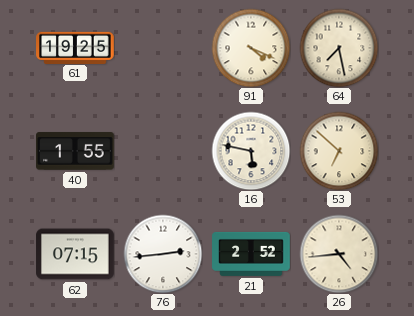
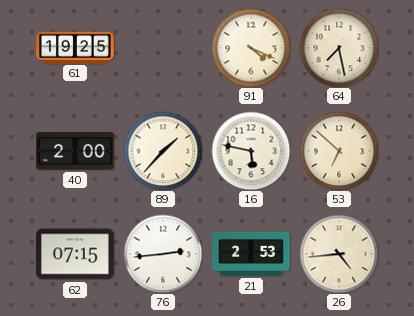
40: 1:55 -> 2:00
89: none -> 1:37
21: 2:52 -> 2:53
